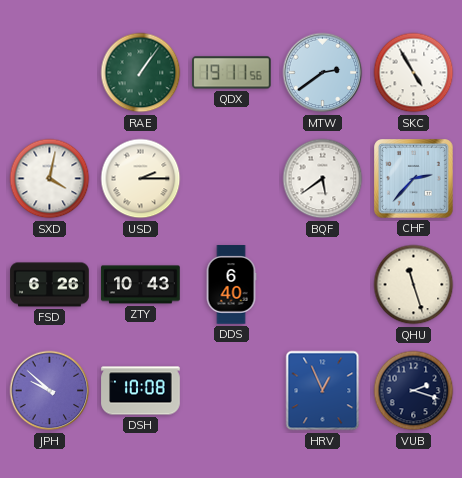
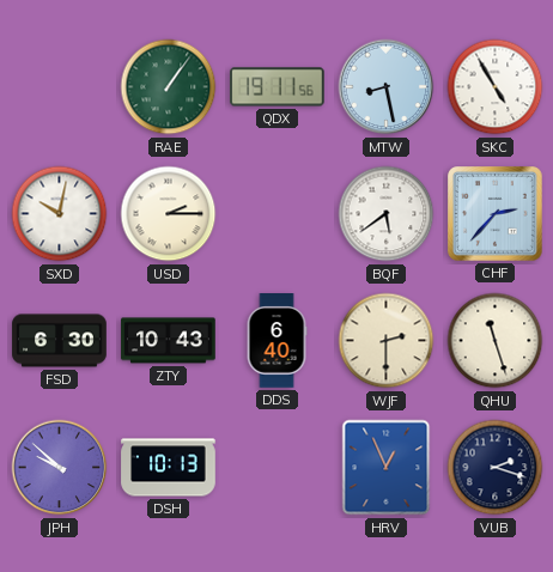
MTW: 2:39 -> 8:28
SXD: 4:02 -> 10:02
FSD: 6:26 -> 6:30
WJF: none -> 2:30
DSH: 10:08 -> 10:13
